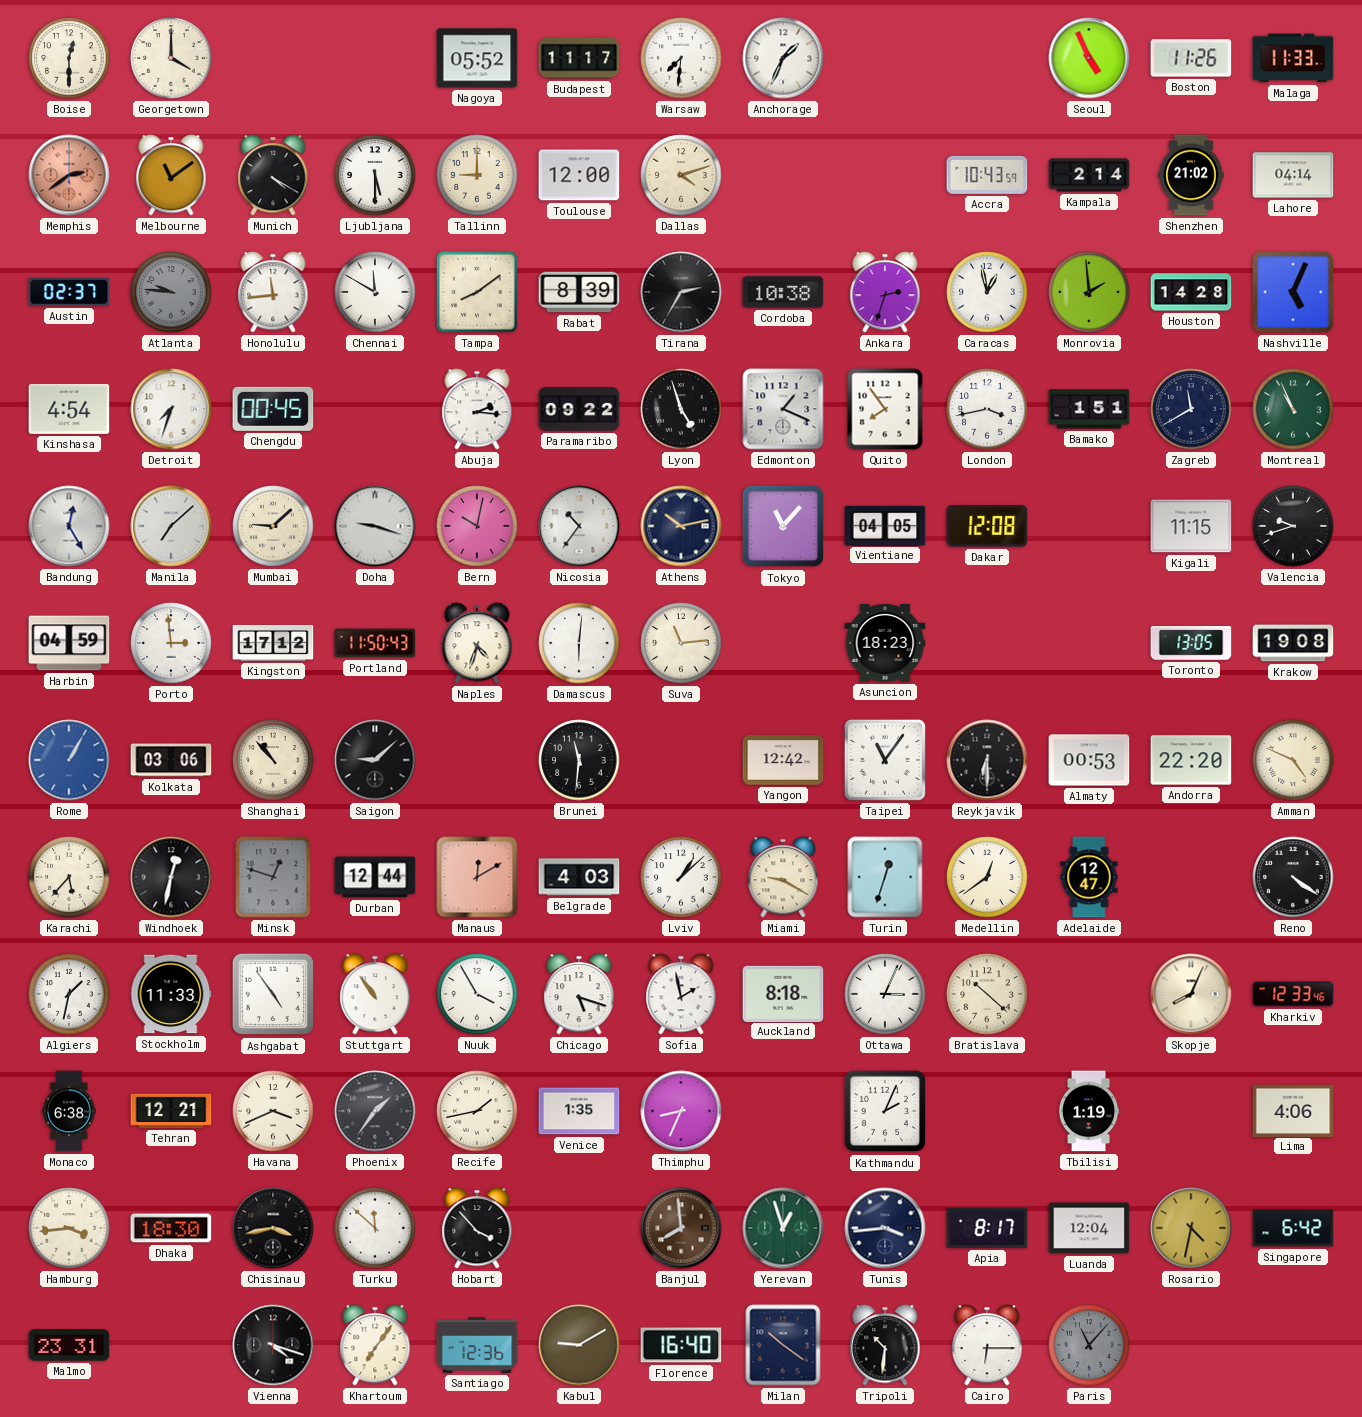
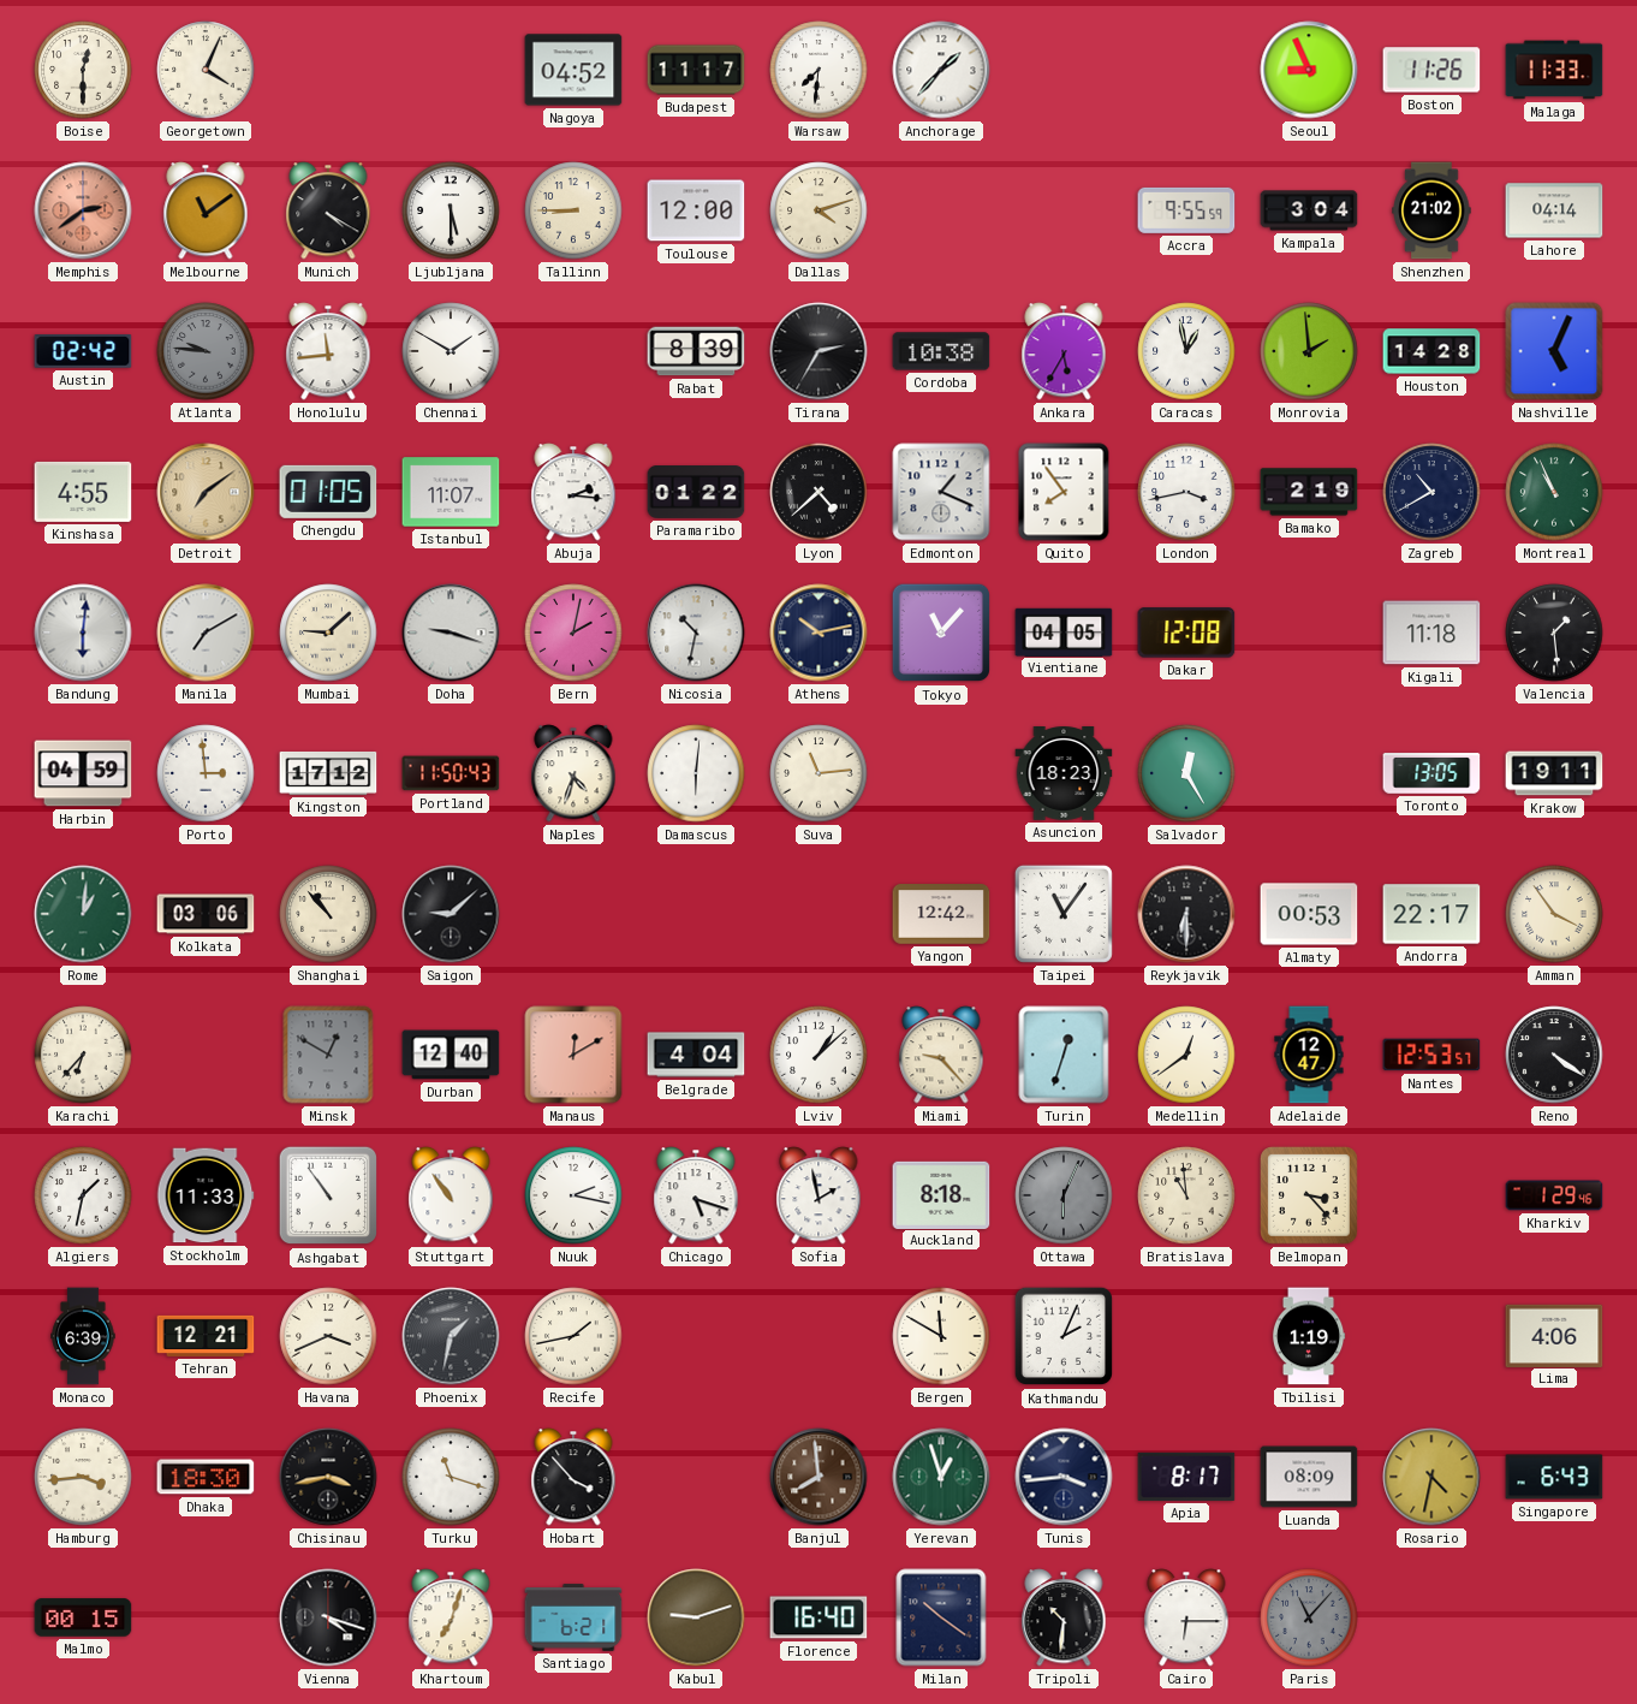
Georgetown: 4:00 -> 4:04
Nagoya: 05:52 -> 04:52
Anchorage: 1:34 -> 1:37
Seoul: 4:56 -> 8:56
Tallinn: 9:00 -> 8:45
Accra: 10:43 -> 9:55
Kampala: 2:14 -> 3:04
Austin: 02:37 -> 02:42
Chennai: 11:50 -> 1:50
Tampa: 8:09 -> none
Ankara: 2:33 -> 5:35
Kinshasa: 4:54 -> 4:55
Detroit: 7:33 -> 7:09
Detroit dial: white -> champagne
Chengdu: 00:45 -> 01:05
Istanbul: none -> 11:07
Paramaribo: 09:22 -> 01:22
Lyon: 4:57 -> 4:38
Bamako: 1:51 -> 2:19
Zagreb: 11:40 -> 10:40
Bandung: 12:25 -> 6:01
Manila: 7:08 -> 7:10
Bern: 10:02 -> 2:02
Nicosia: 10:36 -> 10:32
Kigali: 11:15 -> 11:18
Valencia: 9:42 -> 1:29
Salvador: none -> 12:25
Krakow: 19:08 -> 19:11
Rome: 1:05 -> 1:01
Rome dial: blue -> green
Brunei: 11:31 -> none
Andorra: 22:20 -> 22:17
Amman: 4:49 -> 3:54
Karachi: 5:37 -> 6:37
Windhoek: 12:32 -> none
Minsk: 12:48 -> 12:50
Durban: 12:44 -> 12:40
Belgrade: 4:03 -> 4:04
Miami: 9:20 -> 9:23
Nantes: none -> 12:53
Ashgabat: 4:54 -> 10:54
Nuuk: 3:55 -> 2:17
Ottawa: 3:04 -> 6:04
Ottawa dial: white -> grey
Bratislava: 10:22 -> 10:59
Belmopan: none -> 3:23
Skopje: 8:04 -> none
Kharkiv: 12:33 -> 1:29
Monaco: 6:38 -> 6:39
Phoenix: 1:36 -> 1:32
Venice: 1:35 -> none
Thimphu: 8:34 -> none
Bergen: none -> 11:50
Turku: 11:52 -> 11:18
Luanda: 12:04 -> 08:09
Singapore: 6:42 -> 6:43
Malmo: 23:31 -> 00:15
Khartoum: 7:06 -> 7:03
Santiago: 12:36 -> 6:21
Kabul: 9:10 -> 9:12
